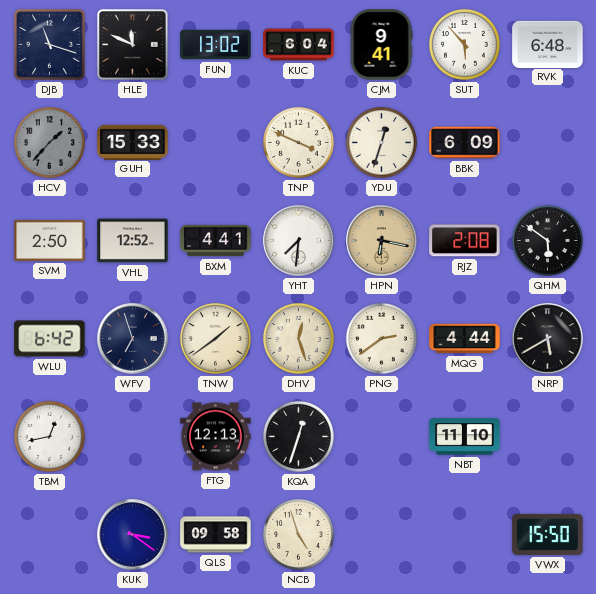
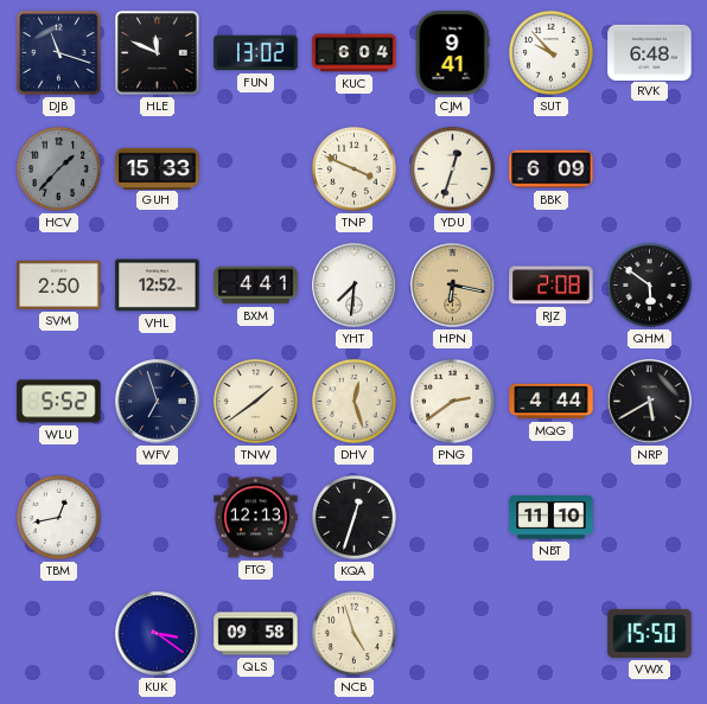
SUT: 5:53 -> 9:53
WLU: 6:42 -> 5:52
